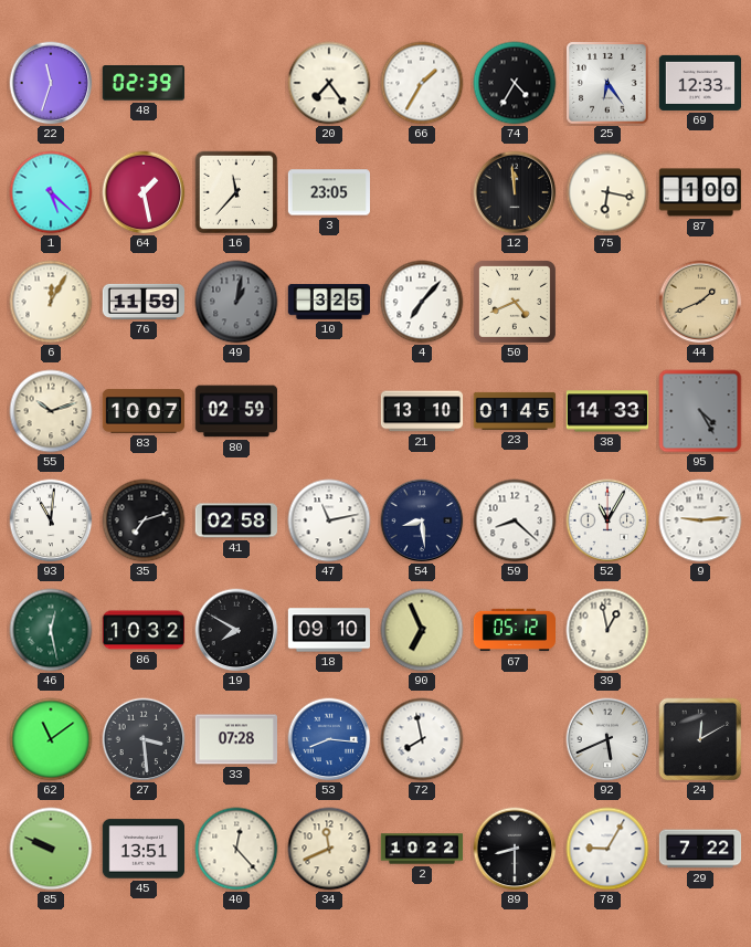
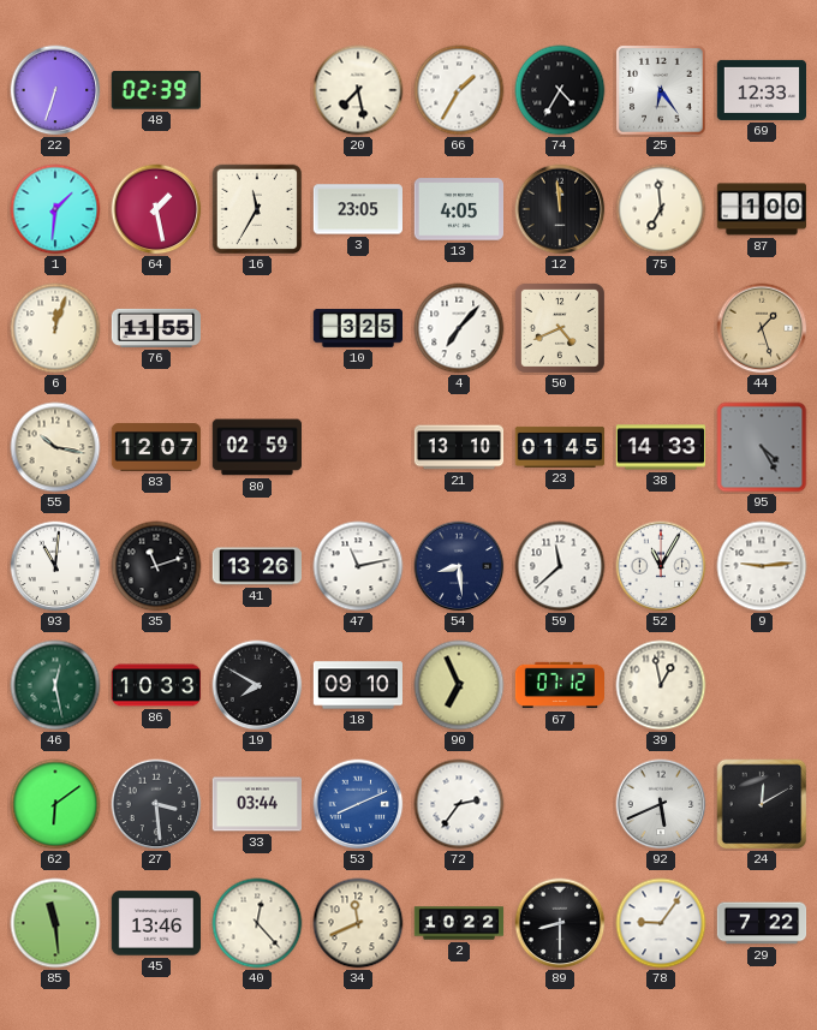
22: 11:33 -> 6:33
20: 7:24 -> 7:28
1: 5:22 -> 1:31
16: 11:37 -> 11:35
13: none -> 4:05
75: 6:17 -> 6:59
6: 12:05 -> 12:03
76: 11:59 -> 11:55
49: 1:02 -> none
44: 1:41 -> 1:27
55: 10:12 -> 10:17
83: 10:07 -> 12:07
35: 7:12 -> 11:12
41: 02:58 -> 13:26
59: 8:22 -> 11:38
86: 10:32 -> 10:33
67: 05:12 -> 07:12
62: 11:09 -> 6:09
33: 07:28 -> 03:44
53: 8:16 -> 8:11
72: 7:58 -> 2:36
85: 9:49 -> 11:29
45: 13:51 -> 13:46
78: 9:05 -> 9:06
